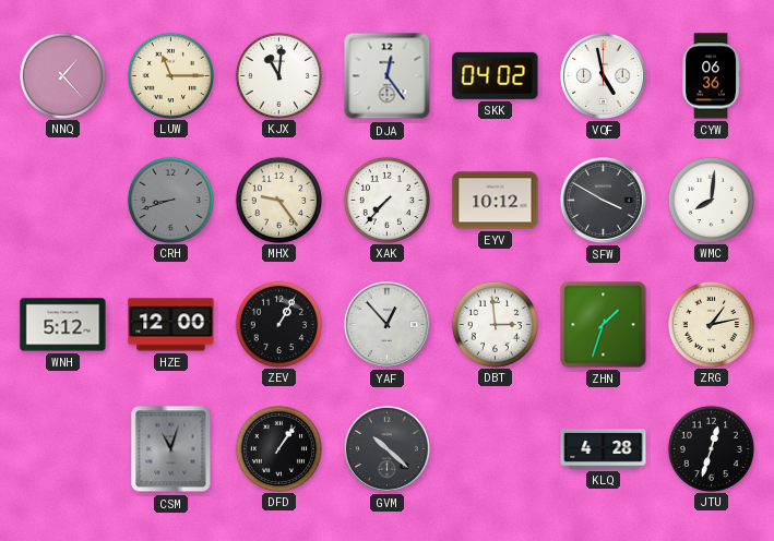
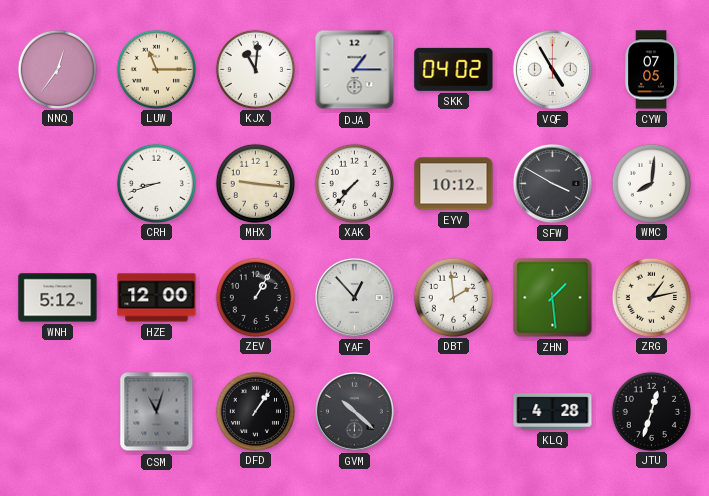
NNQ: 1:23 -> 12:36
DJA: 12:24 -> 1:15
VQF: 4:58 -> 4:55
CYW: 06:36 -> 07:05
CRH dial: grey -> white
MHX: 9:24 -> 9:16
DBT: 2:59 -> 1:59
ZHN: 1:33 -> 1:29
